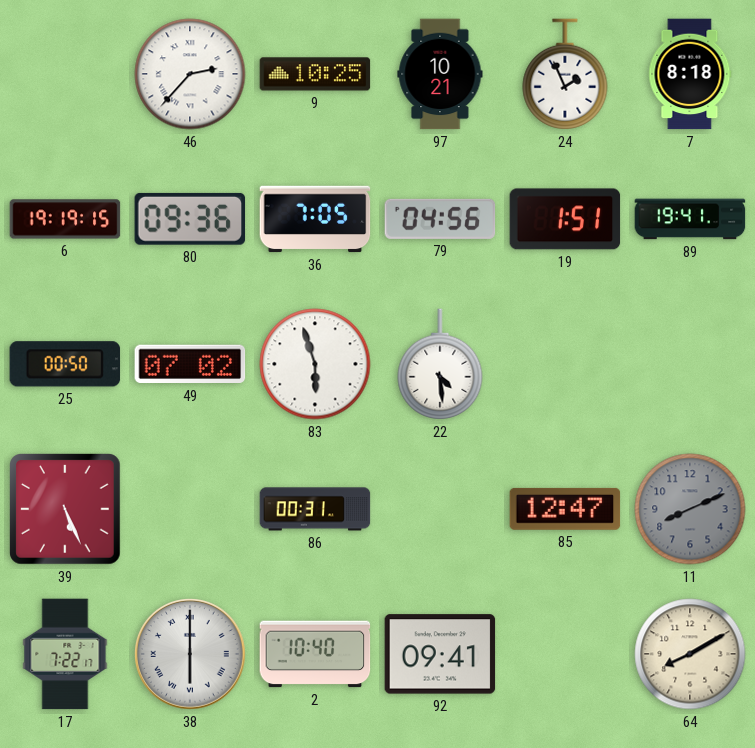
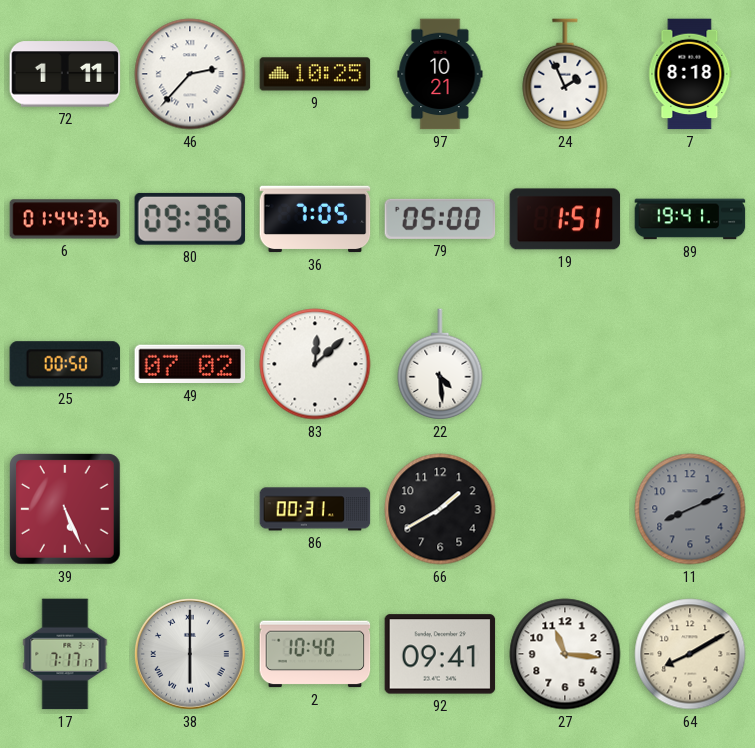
72: none -> 1:11
6: 19:19 -> 01:44
79: 04:56 -> 05:00
83: 5:57 -> 12:08
66: none -> 1:40
85: 12:47 -> none
17: 7:22 -> 7:17
27: none -> 11:16
